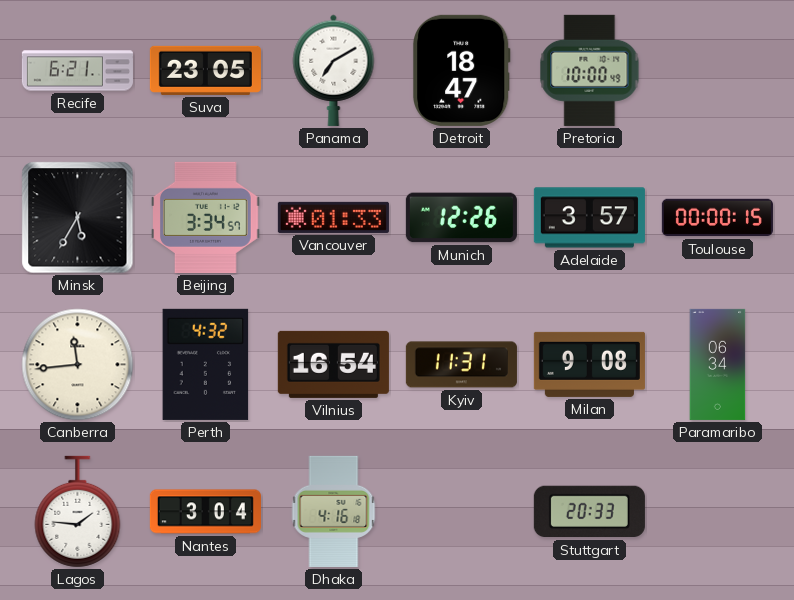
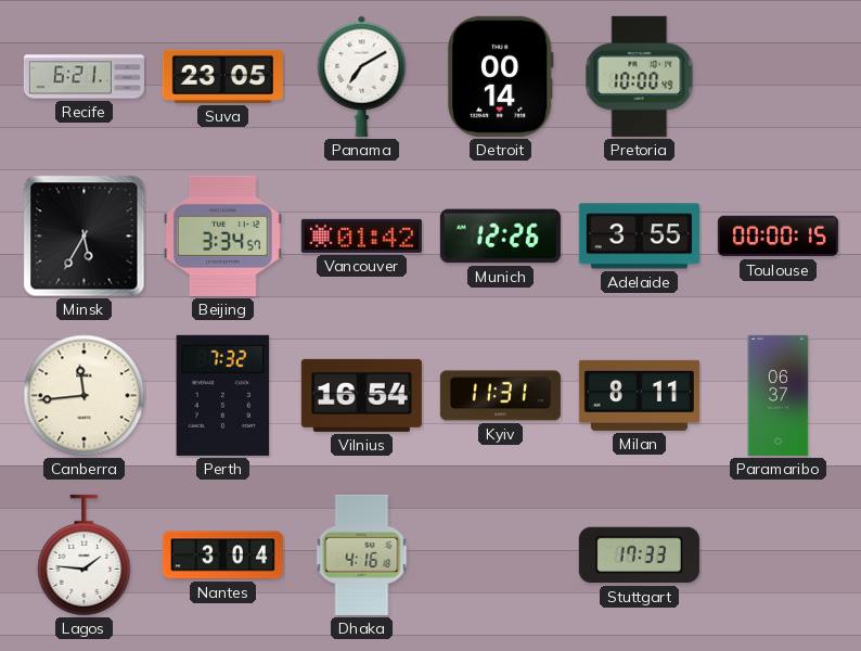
Detroit: 18:47 -> 00:14
Vancouver: 01:33 -> 01:42
Adelaide: 3:57 -> 3:55
Perth: 4:32 -> 7:32
Milan: 9:08 -> 8:11
Paramaribo: 06:34 -> 06:37
Stuttgart: 20:33 -> 17:33
